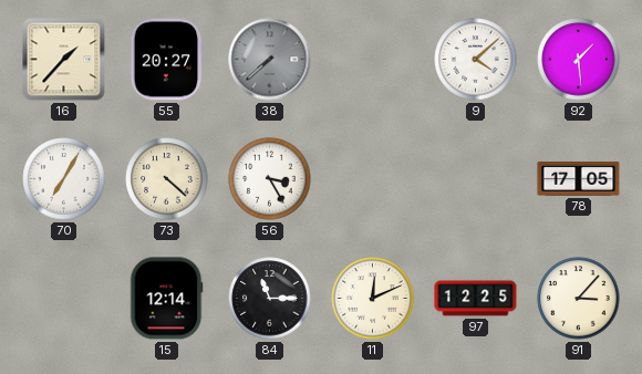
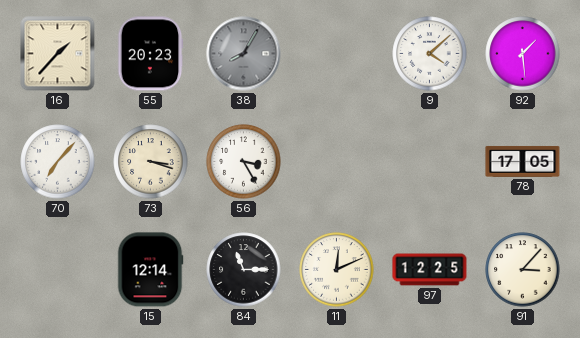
55: 20:27 -> 20:23
38: 7:38 -> 8:05
70: 7:05 -> 7:07
73: 4:22 -> 3:18
